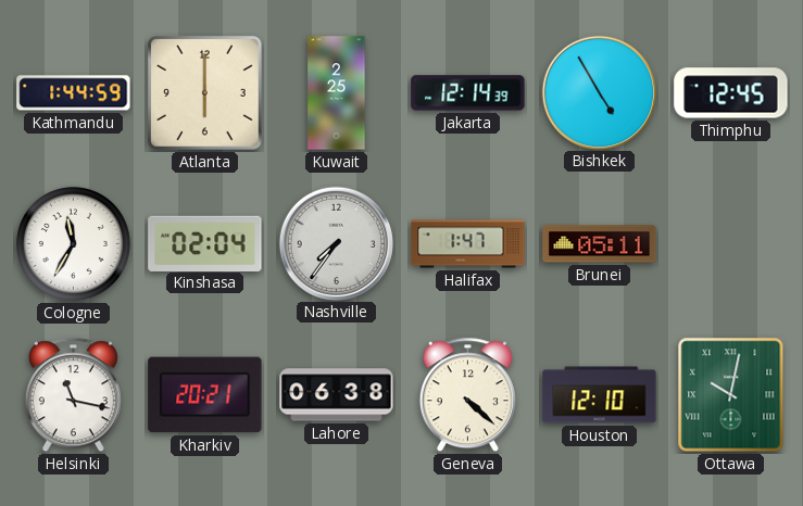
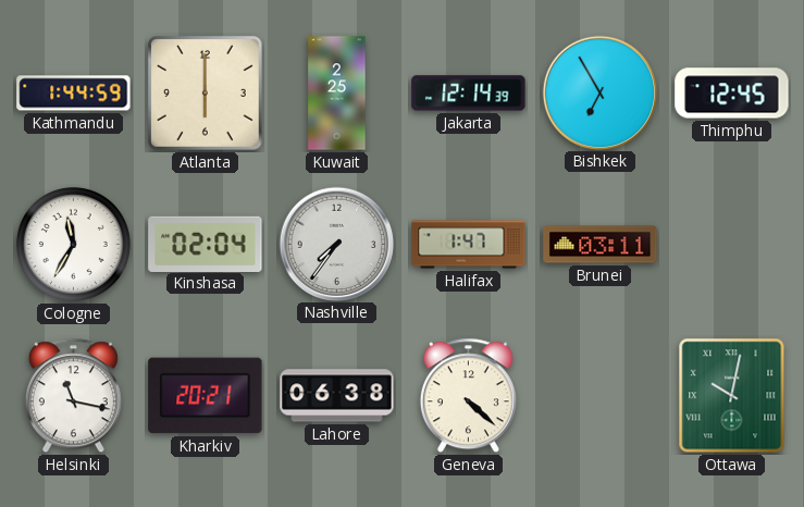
Bishkek: 4:55 -> 6:55
Brunei: 05:11 -> 03:11
Houston: 12:10 -> none
